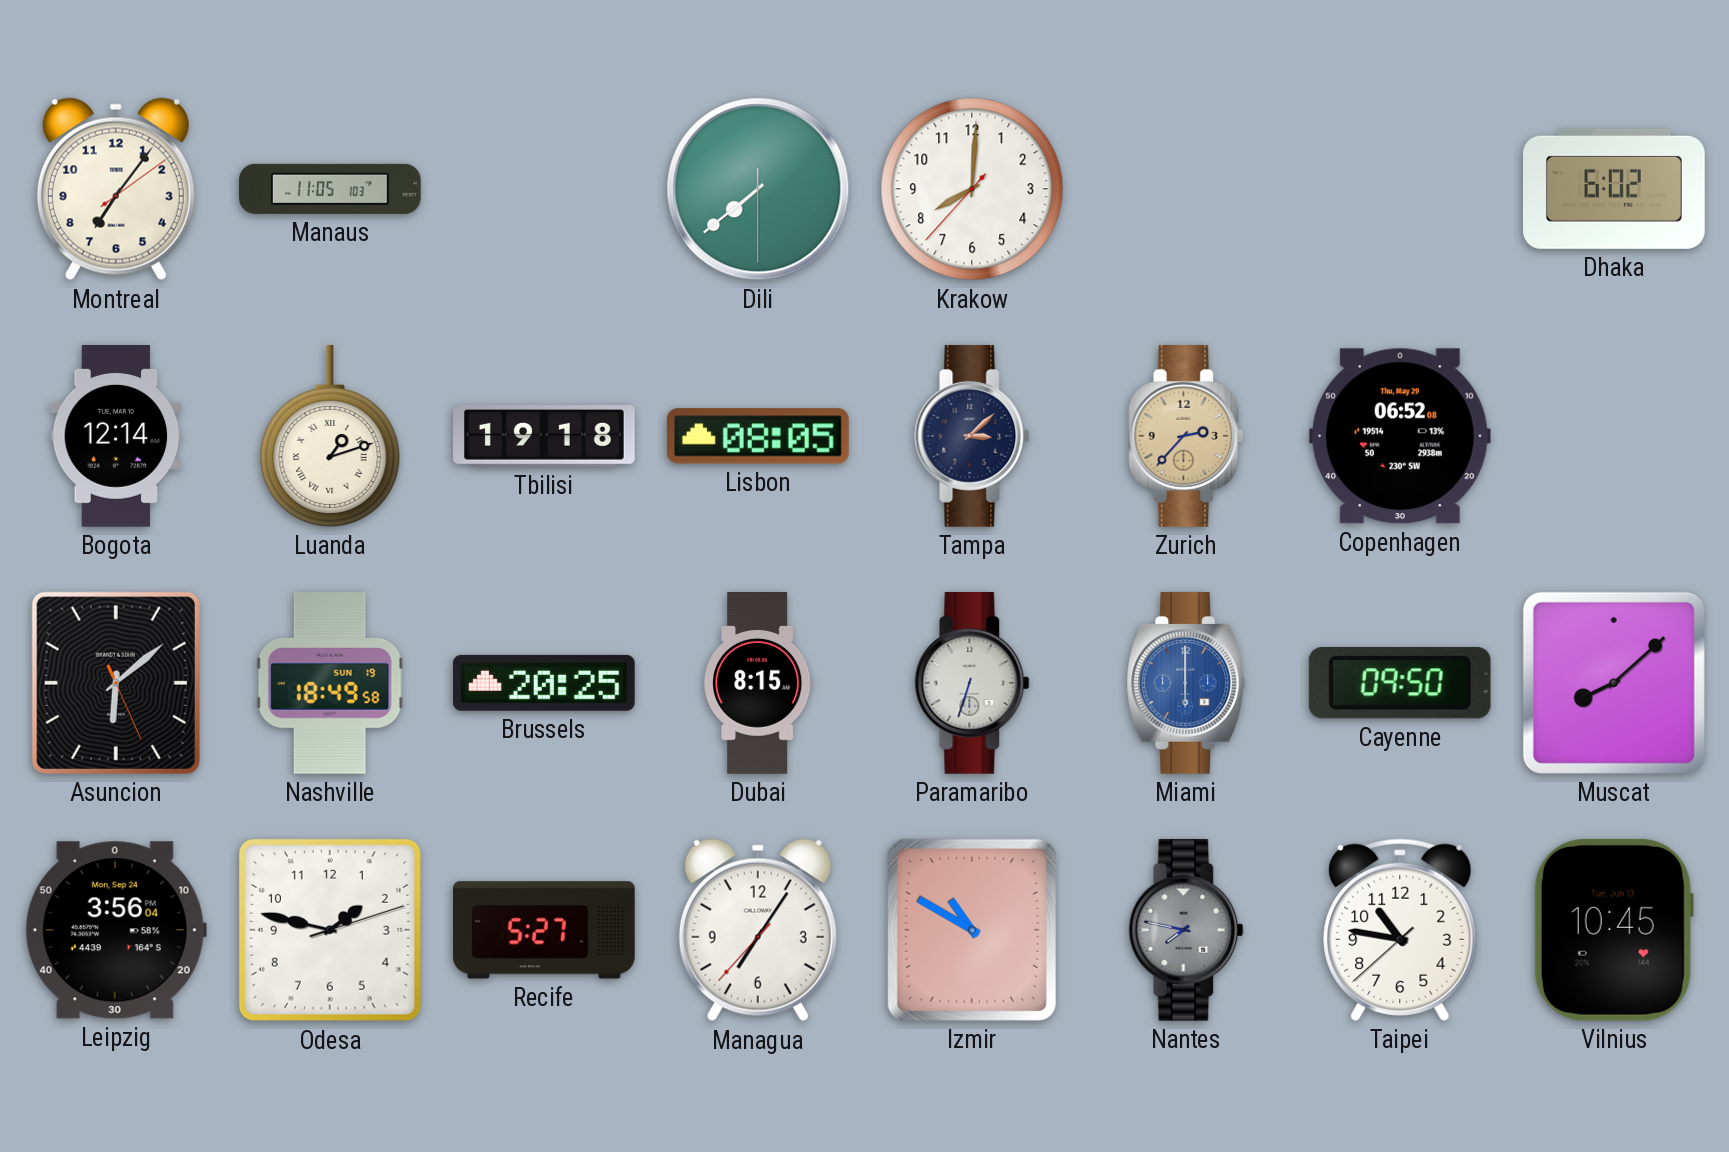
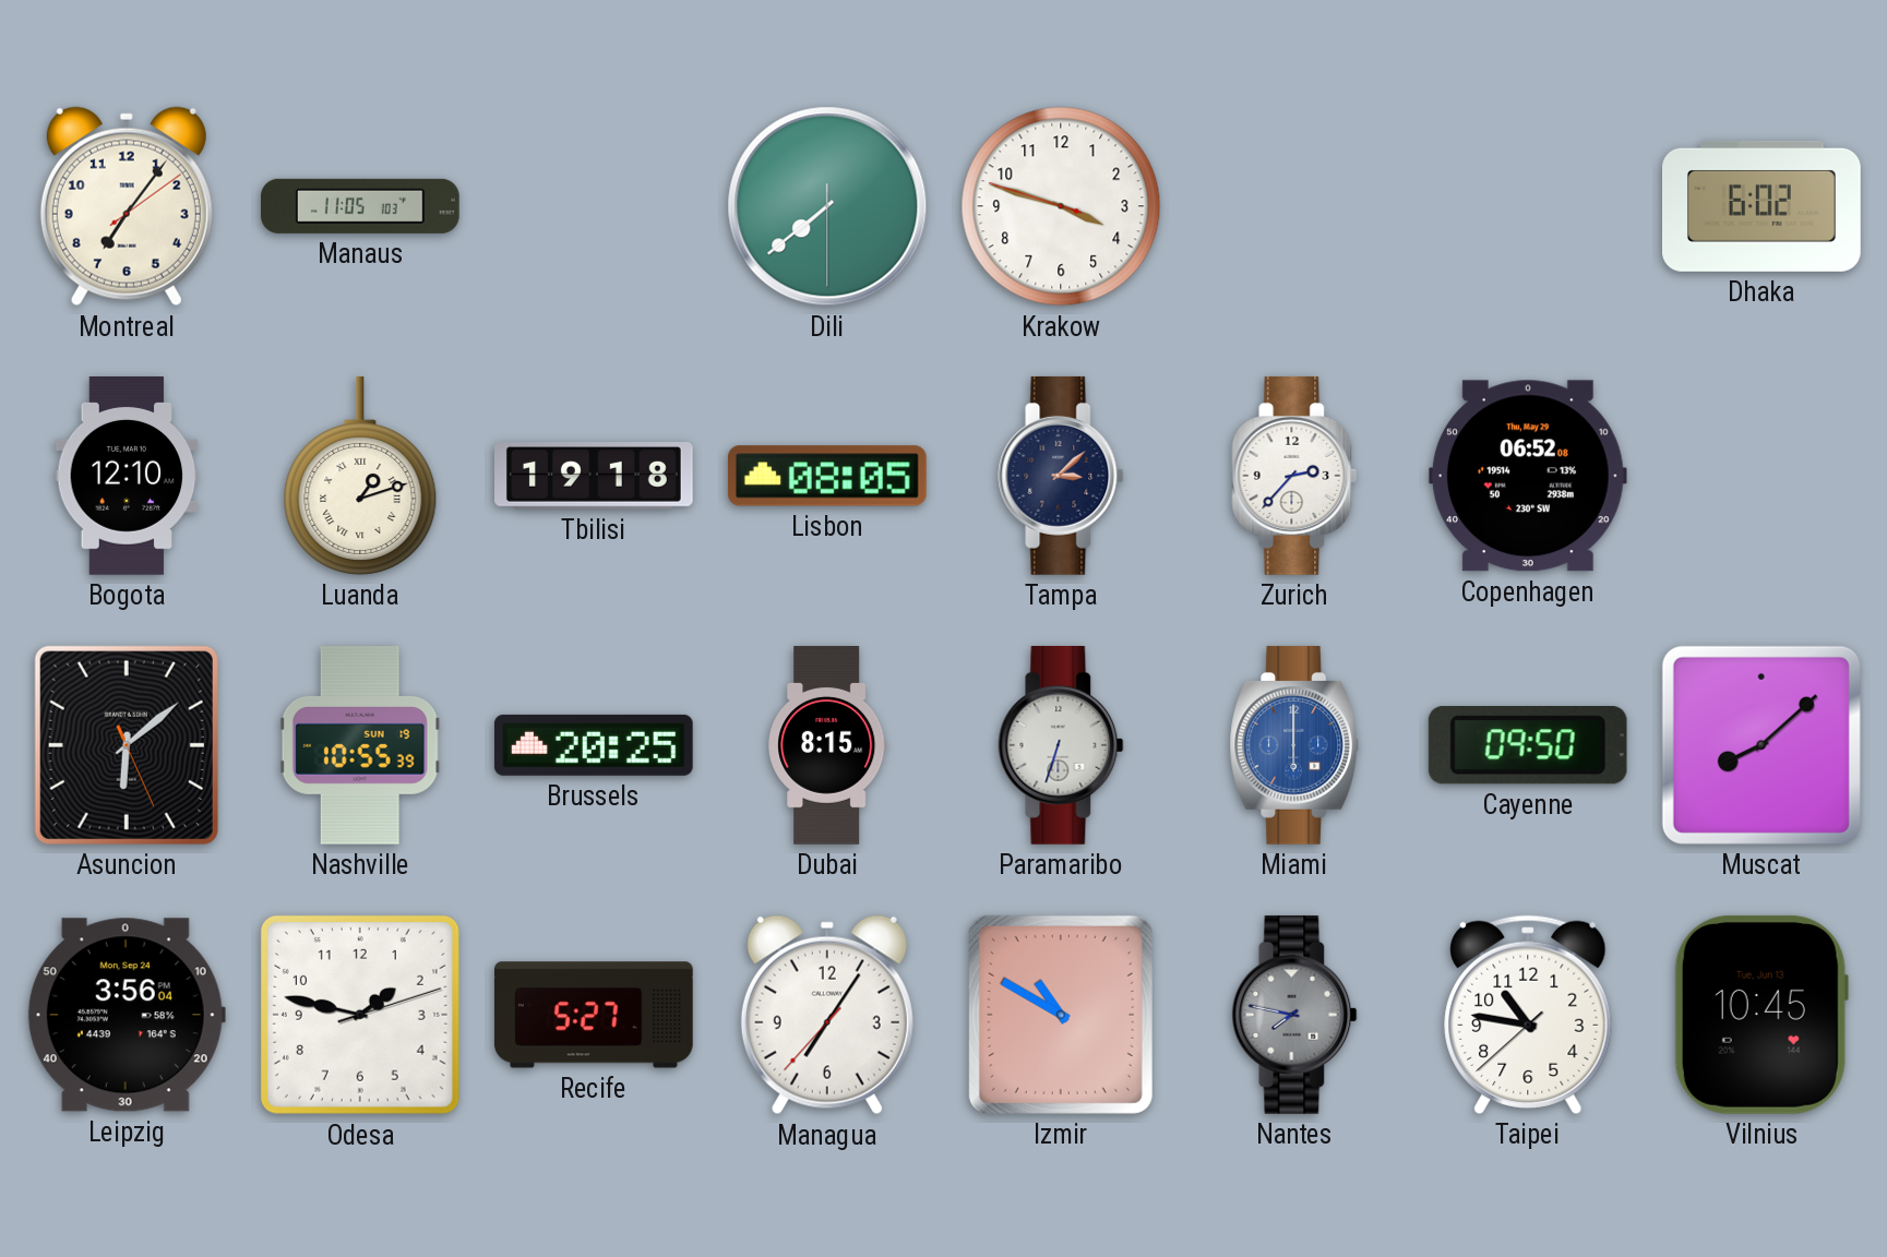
Krakow: 8:00 -> 3:47
Bogota: 12:14 -> 12:10
Zurich dial: champagne -> white
Nashville: 18:49 -> 10:55
